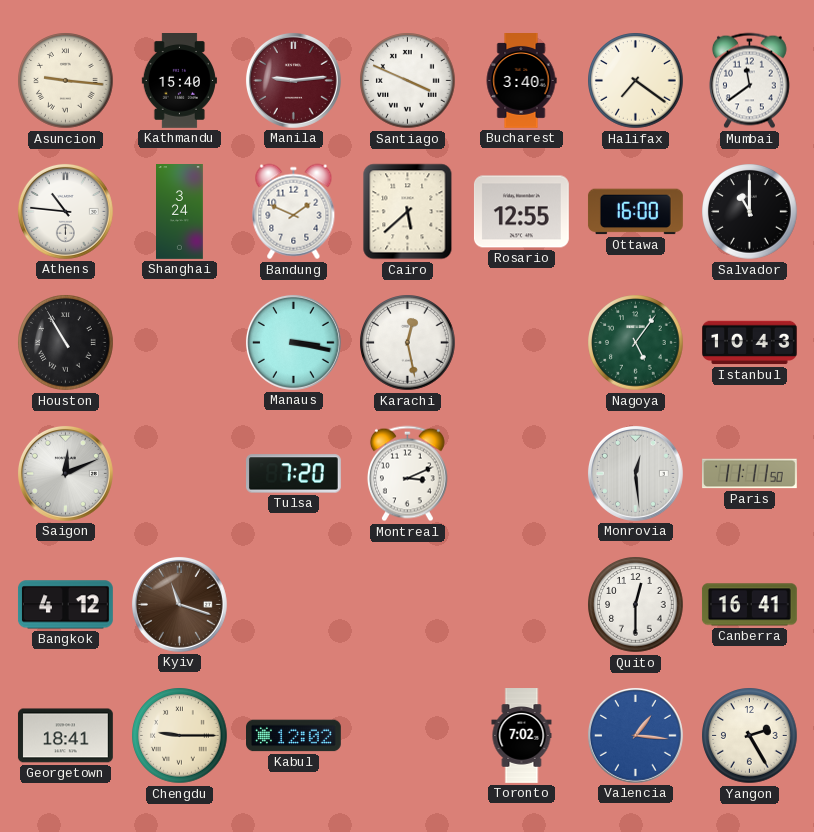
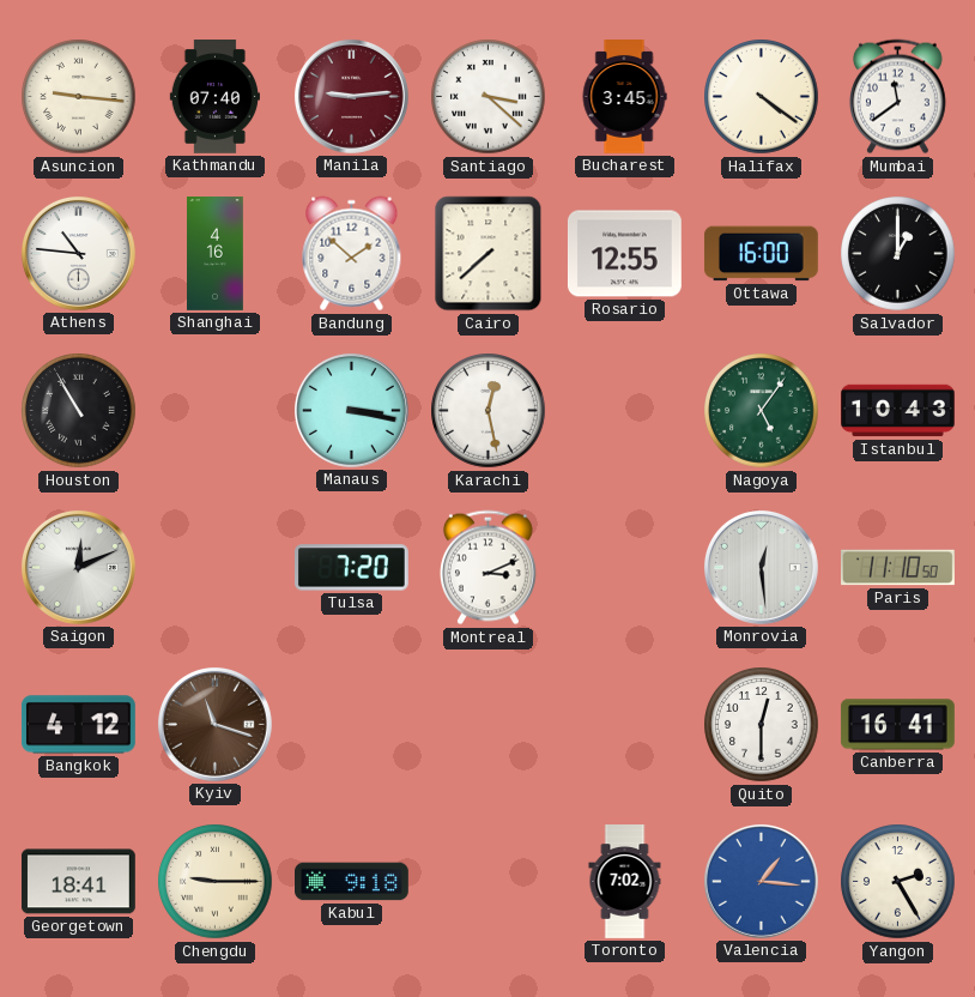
Kathmandu: 15:40 -> 07:40
Santiago: 3:49 -> 3:22
Bucharest: 3:40 -> 3:45
Halifax: 7:21 -> 4:21
Shanghai: 3:24 -> 4:16
Bandung: 1:49 -> 1:52
Cairo: 5:38 -> 7:38
Salvador: 11:00 -> 1:00
Paris: 11:11 -> 11:10
Kabul: 12:02 -> 9:18
